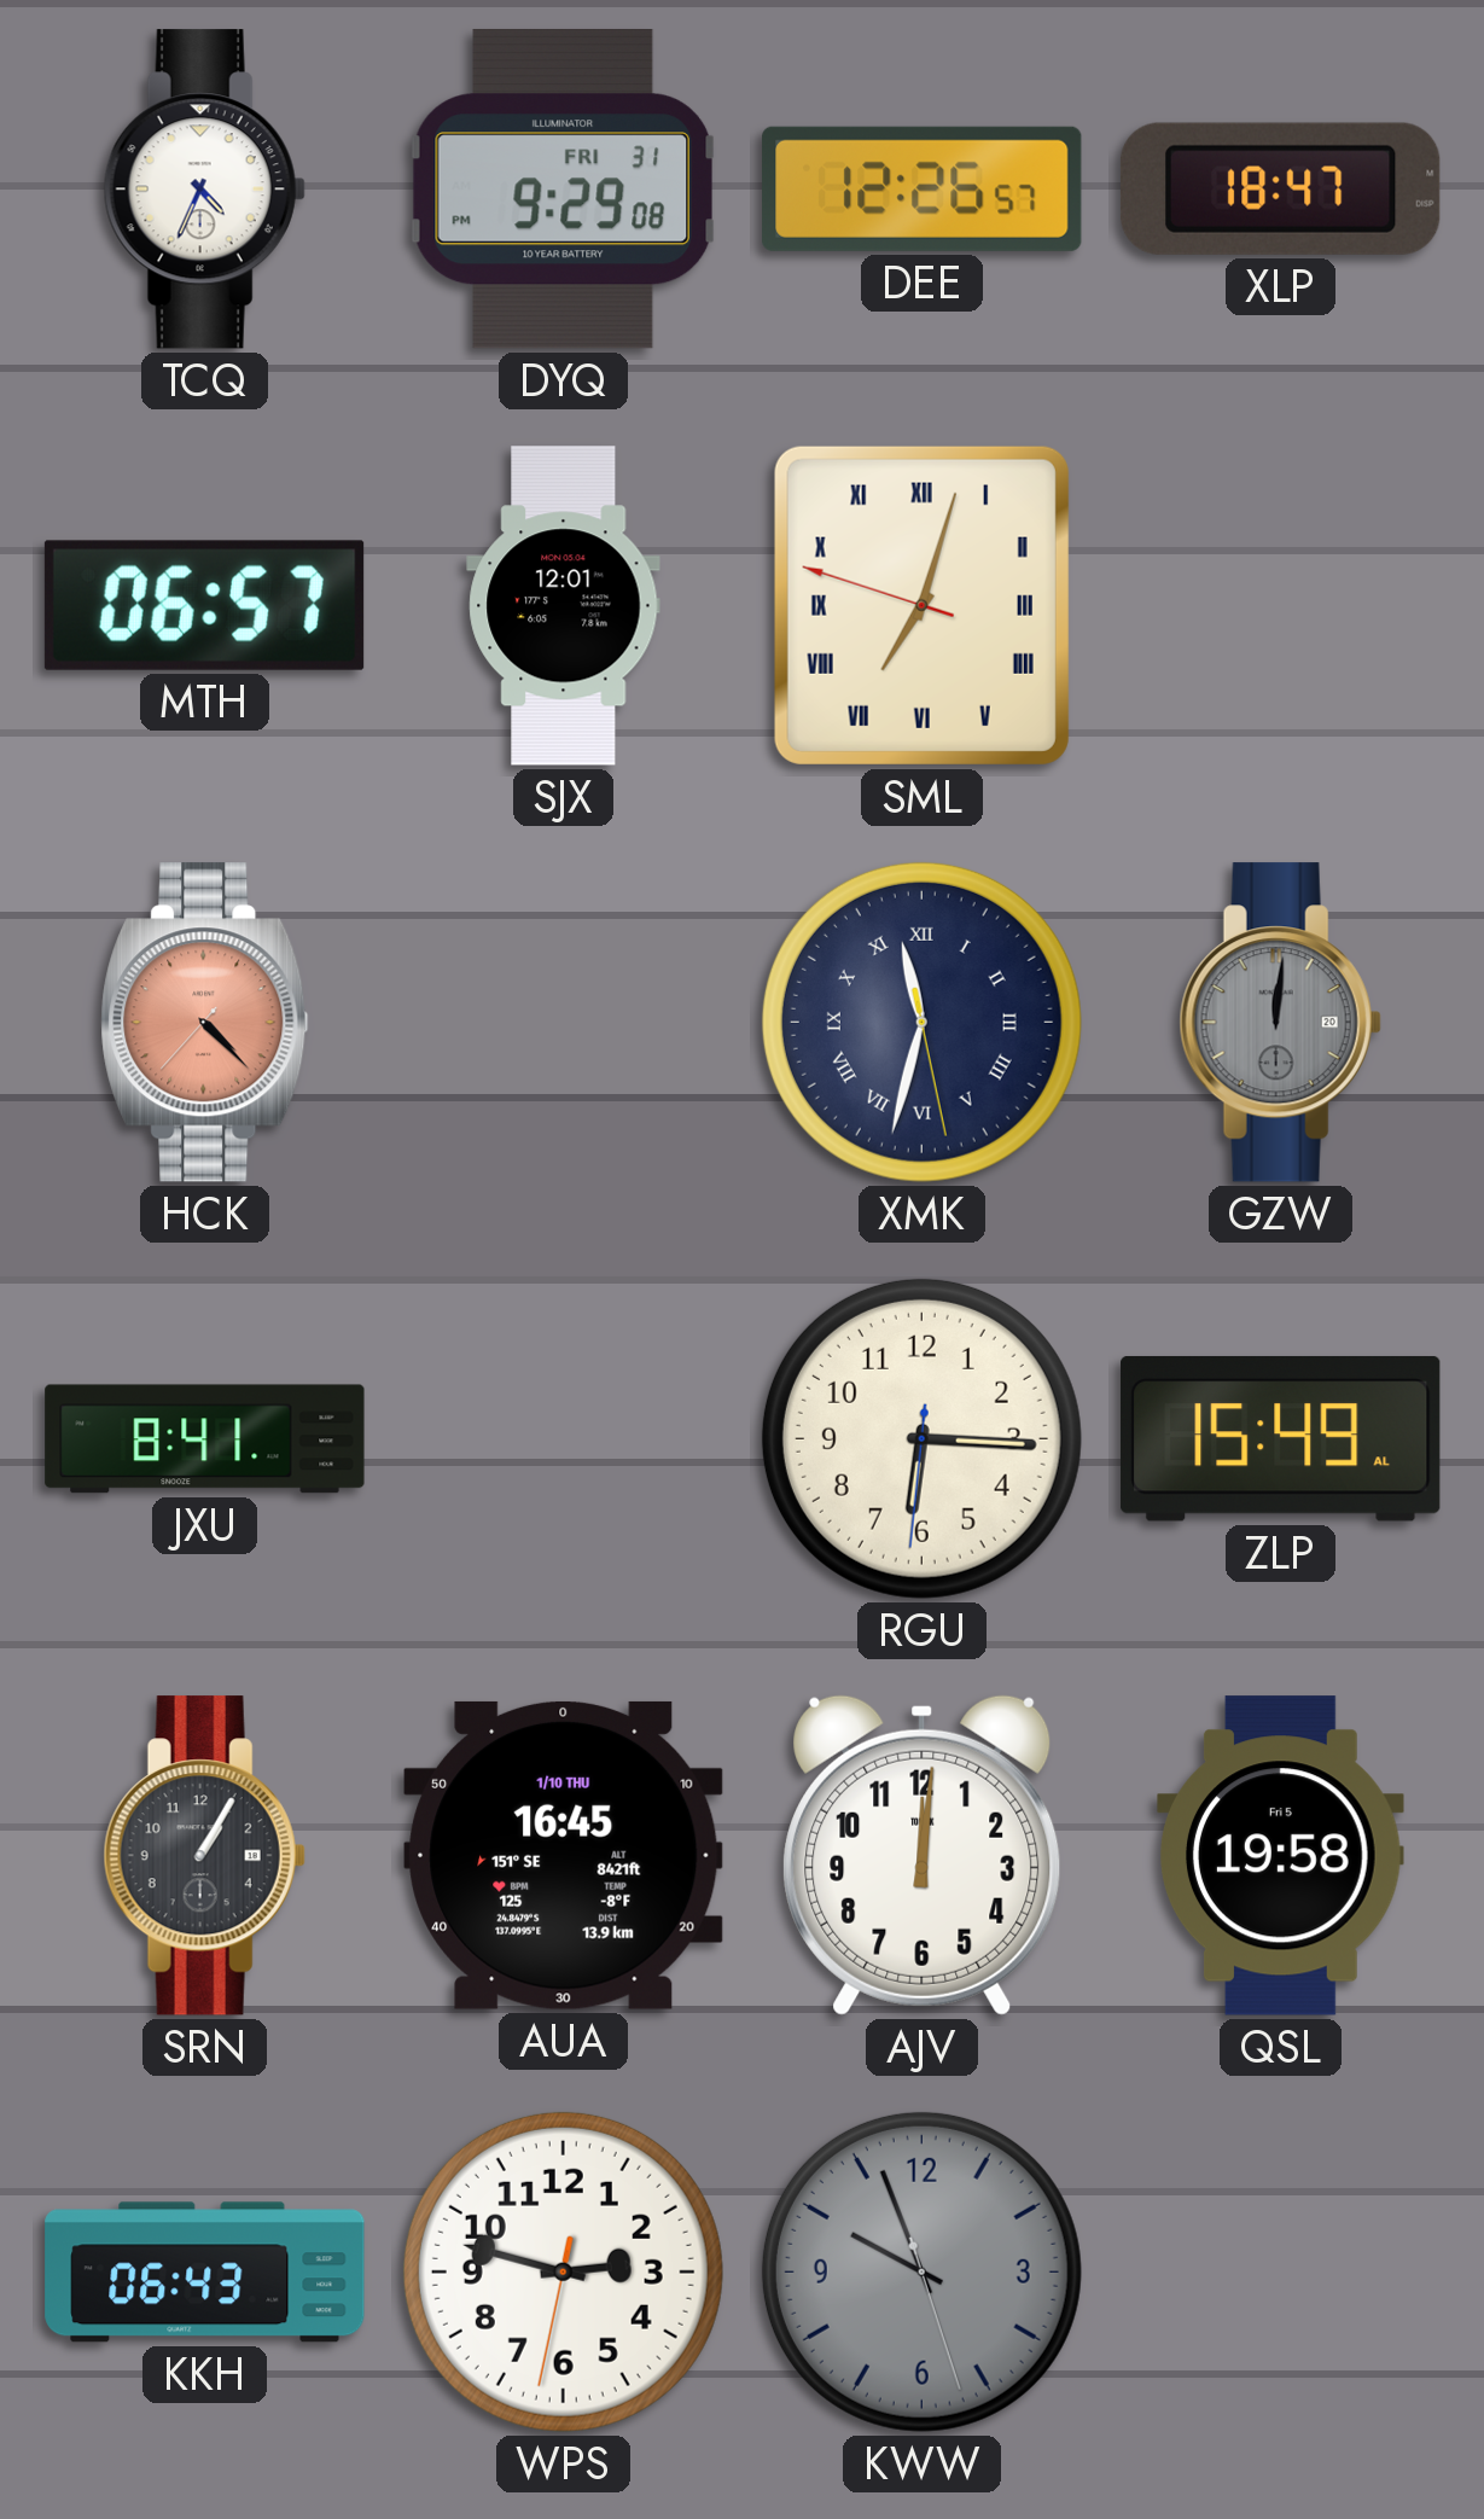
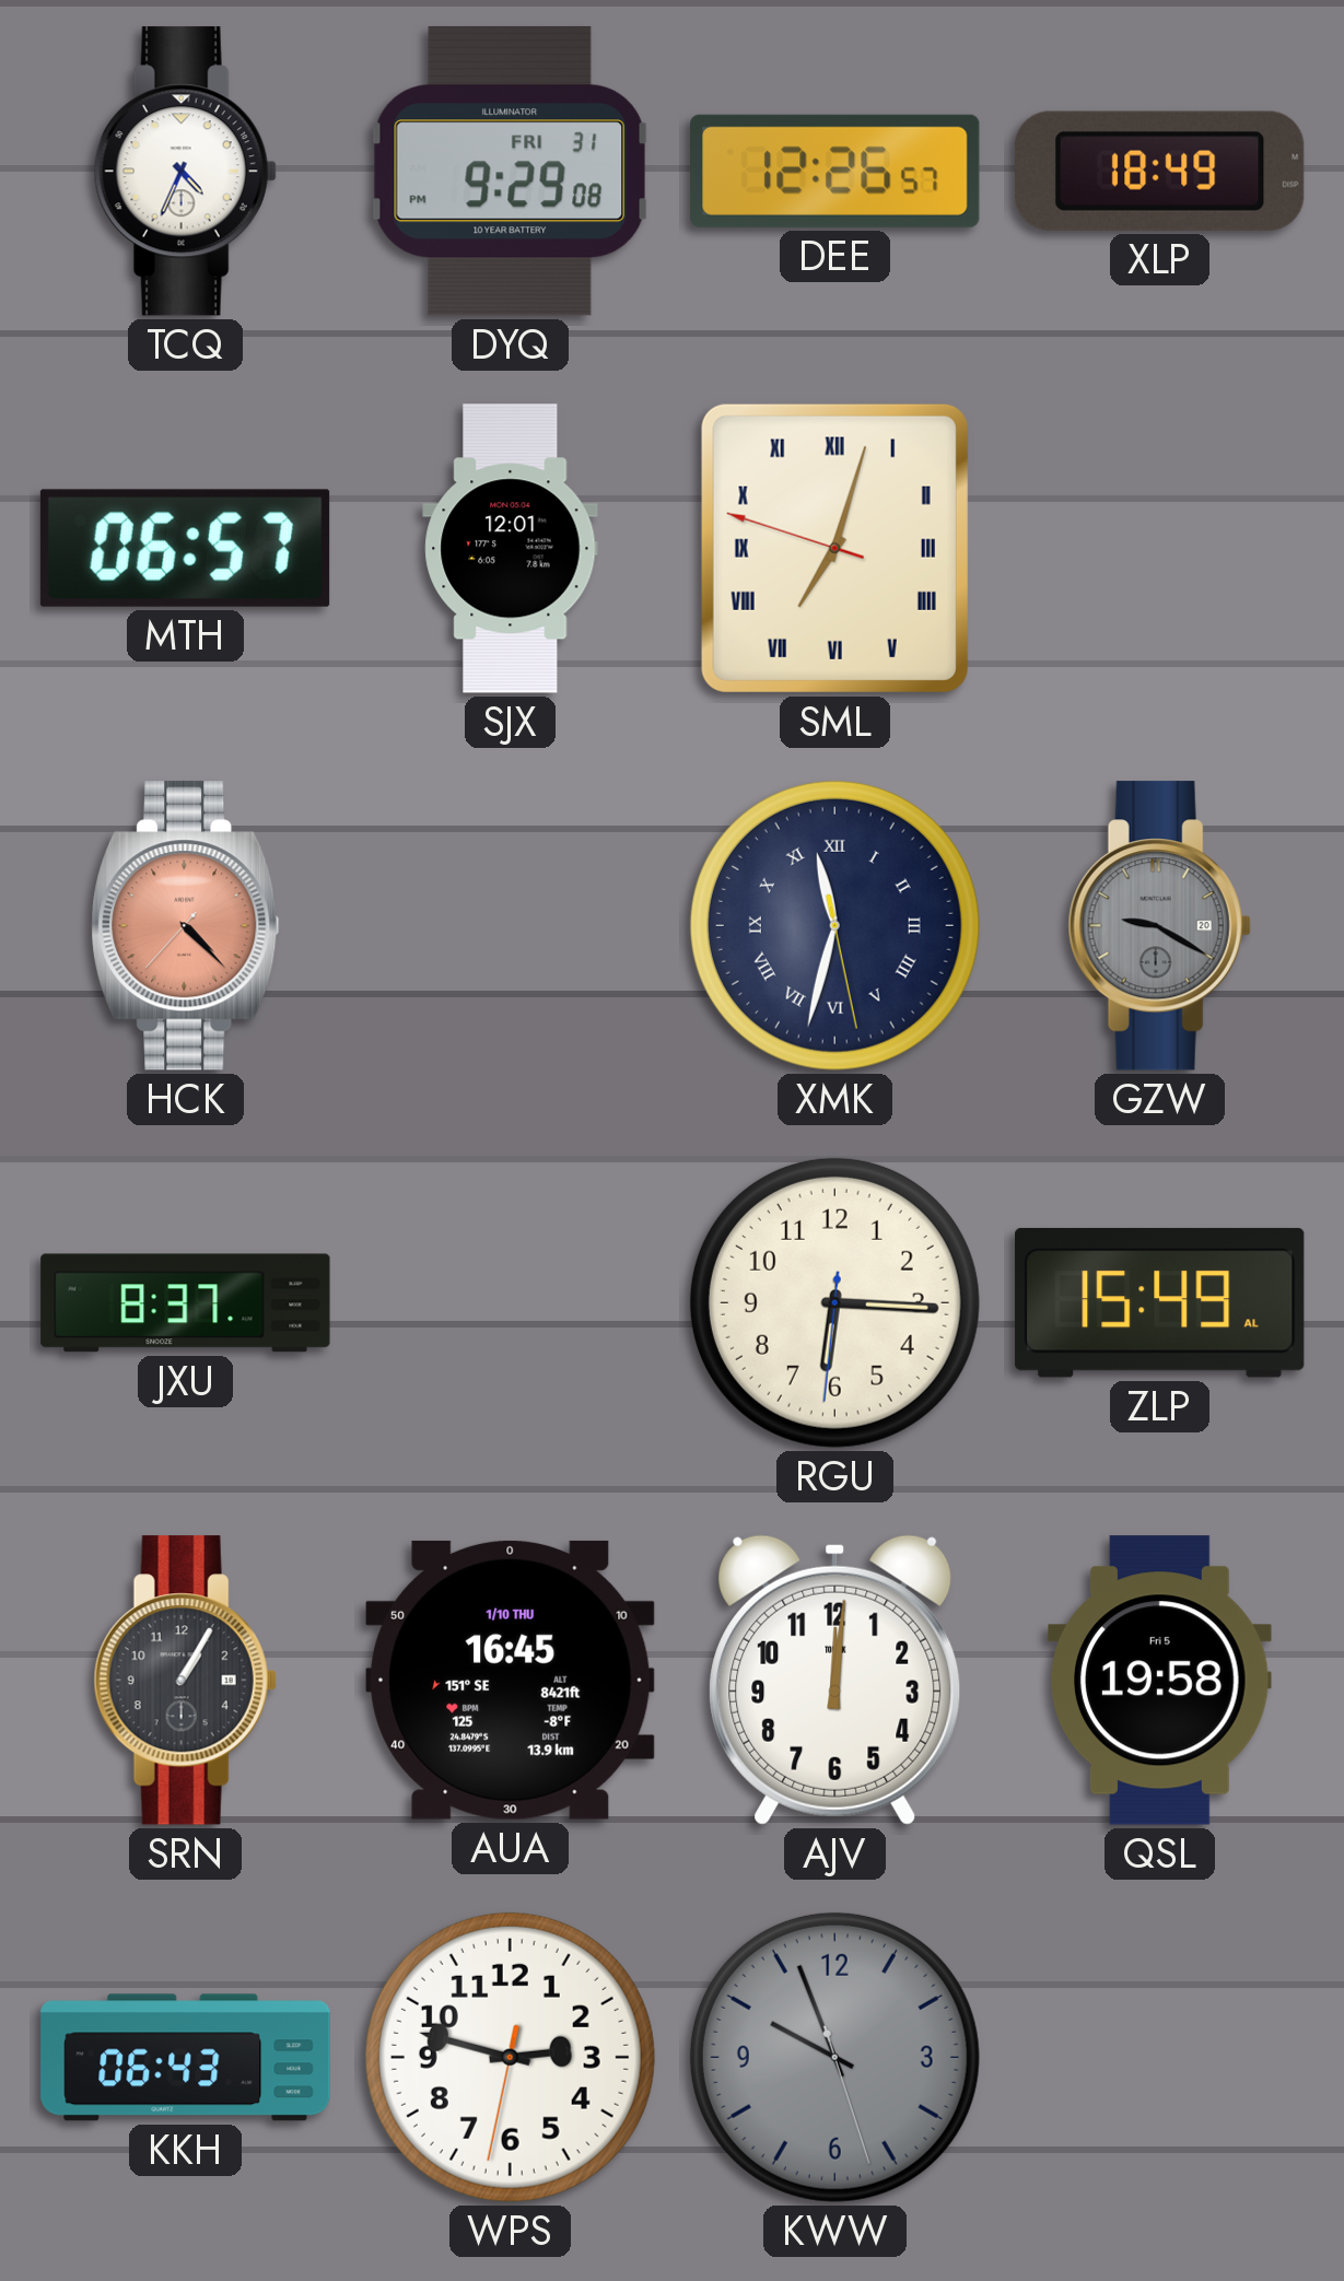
XLP: 18:47 -> 18:49
GZW: 12:01 -> 9:20
JXU: 8:41 -> 8:37
